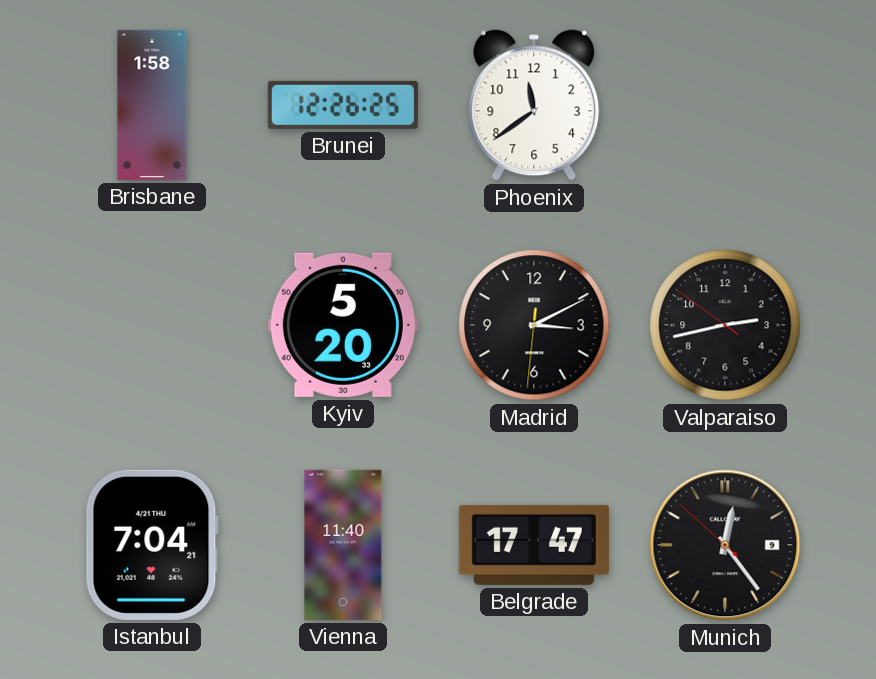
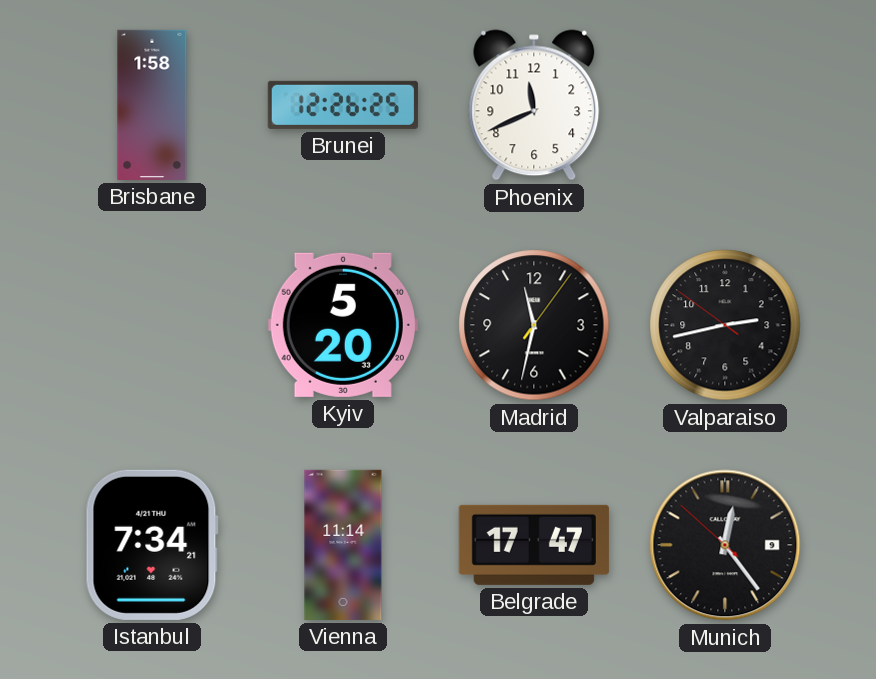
Phoenix: 11:39 -> 11:41
Madrid: 3:10 -> 11:32
Istanbul: 7:04 -> 7:34
Vienna: 11:40 -> 11:14
